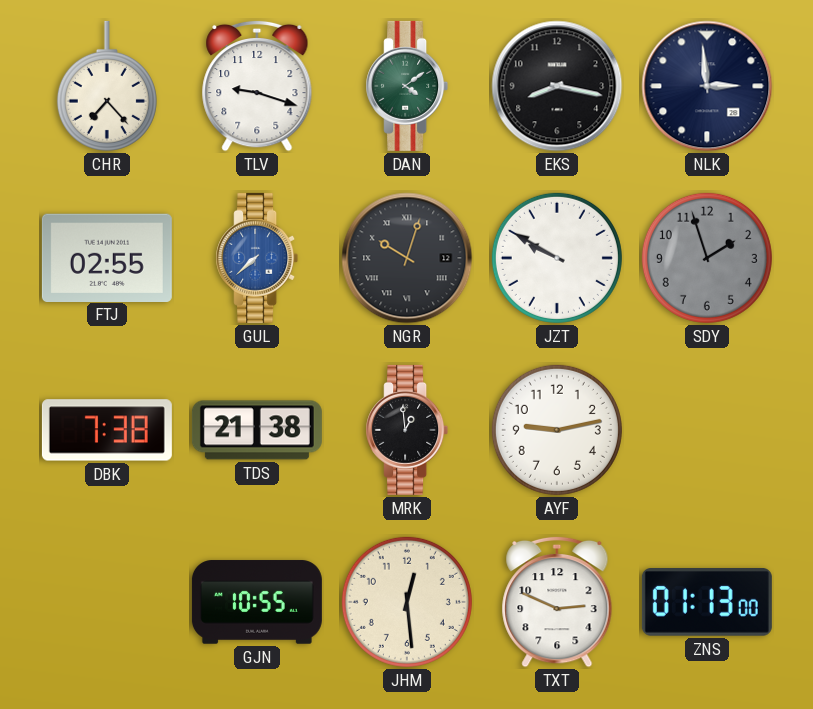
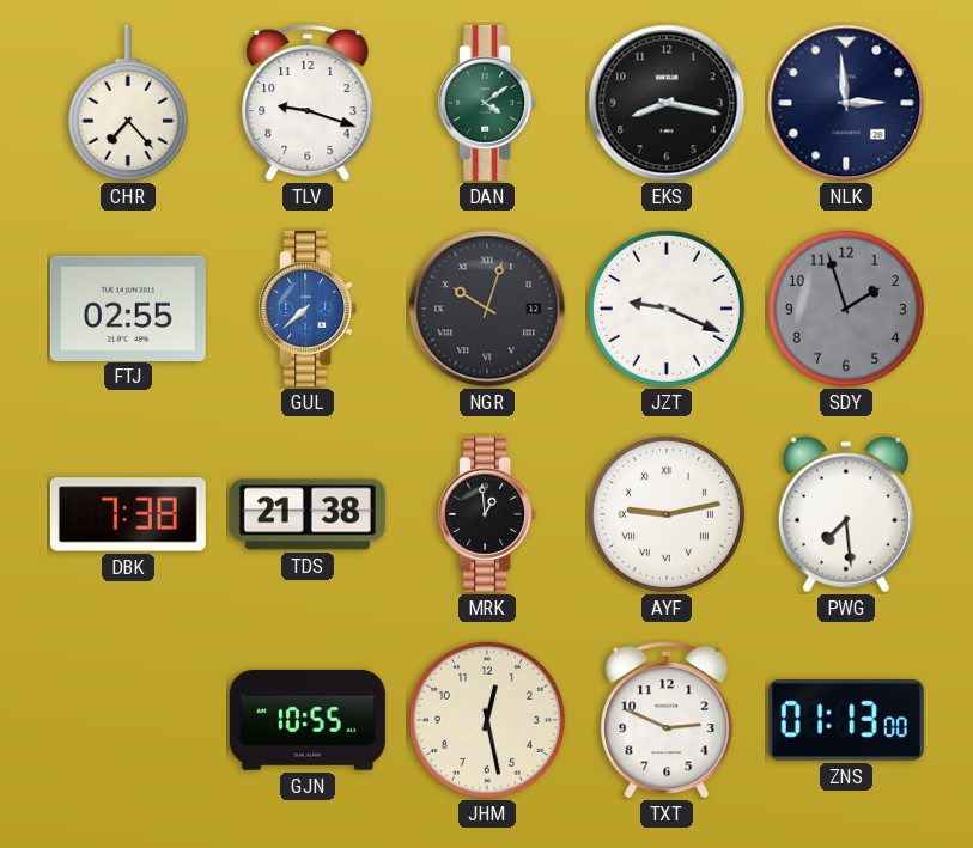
JZT: 9:50 -> 9:19
AYF numerals: Arabic -> Roman
PWG: none -> 7:29
JHM: 12:29 -> 12:28
